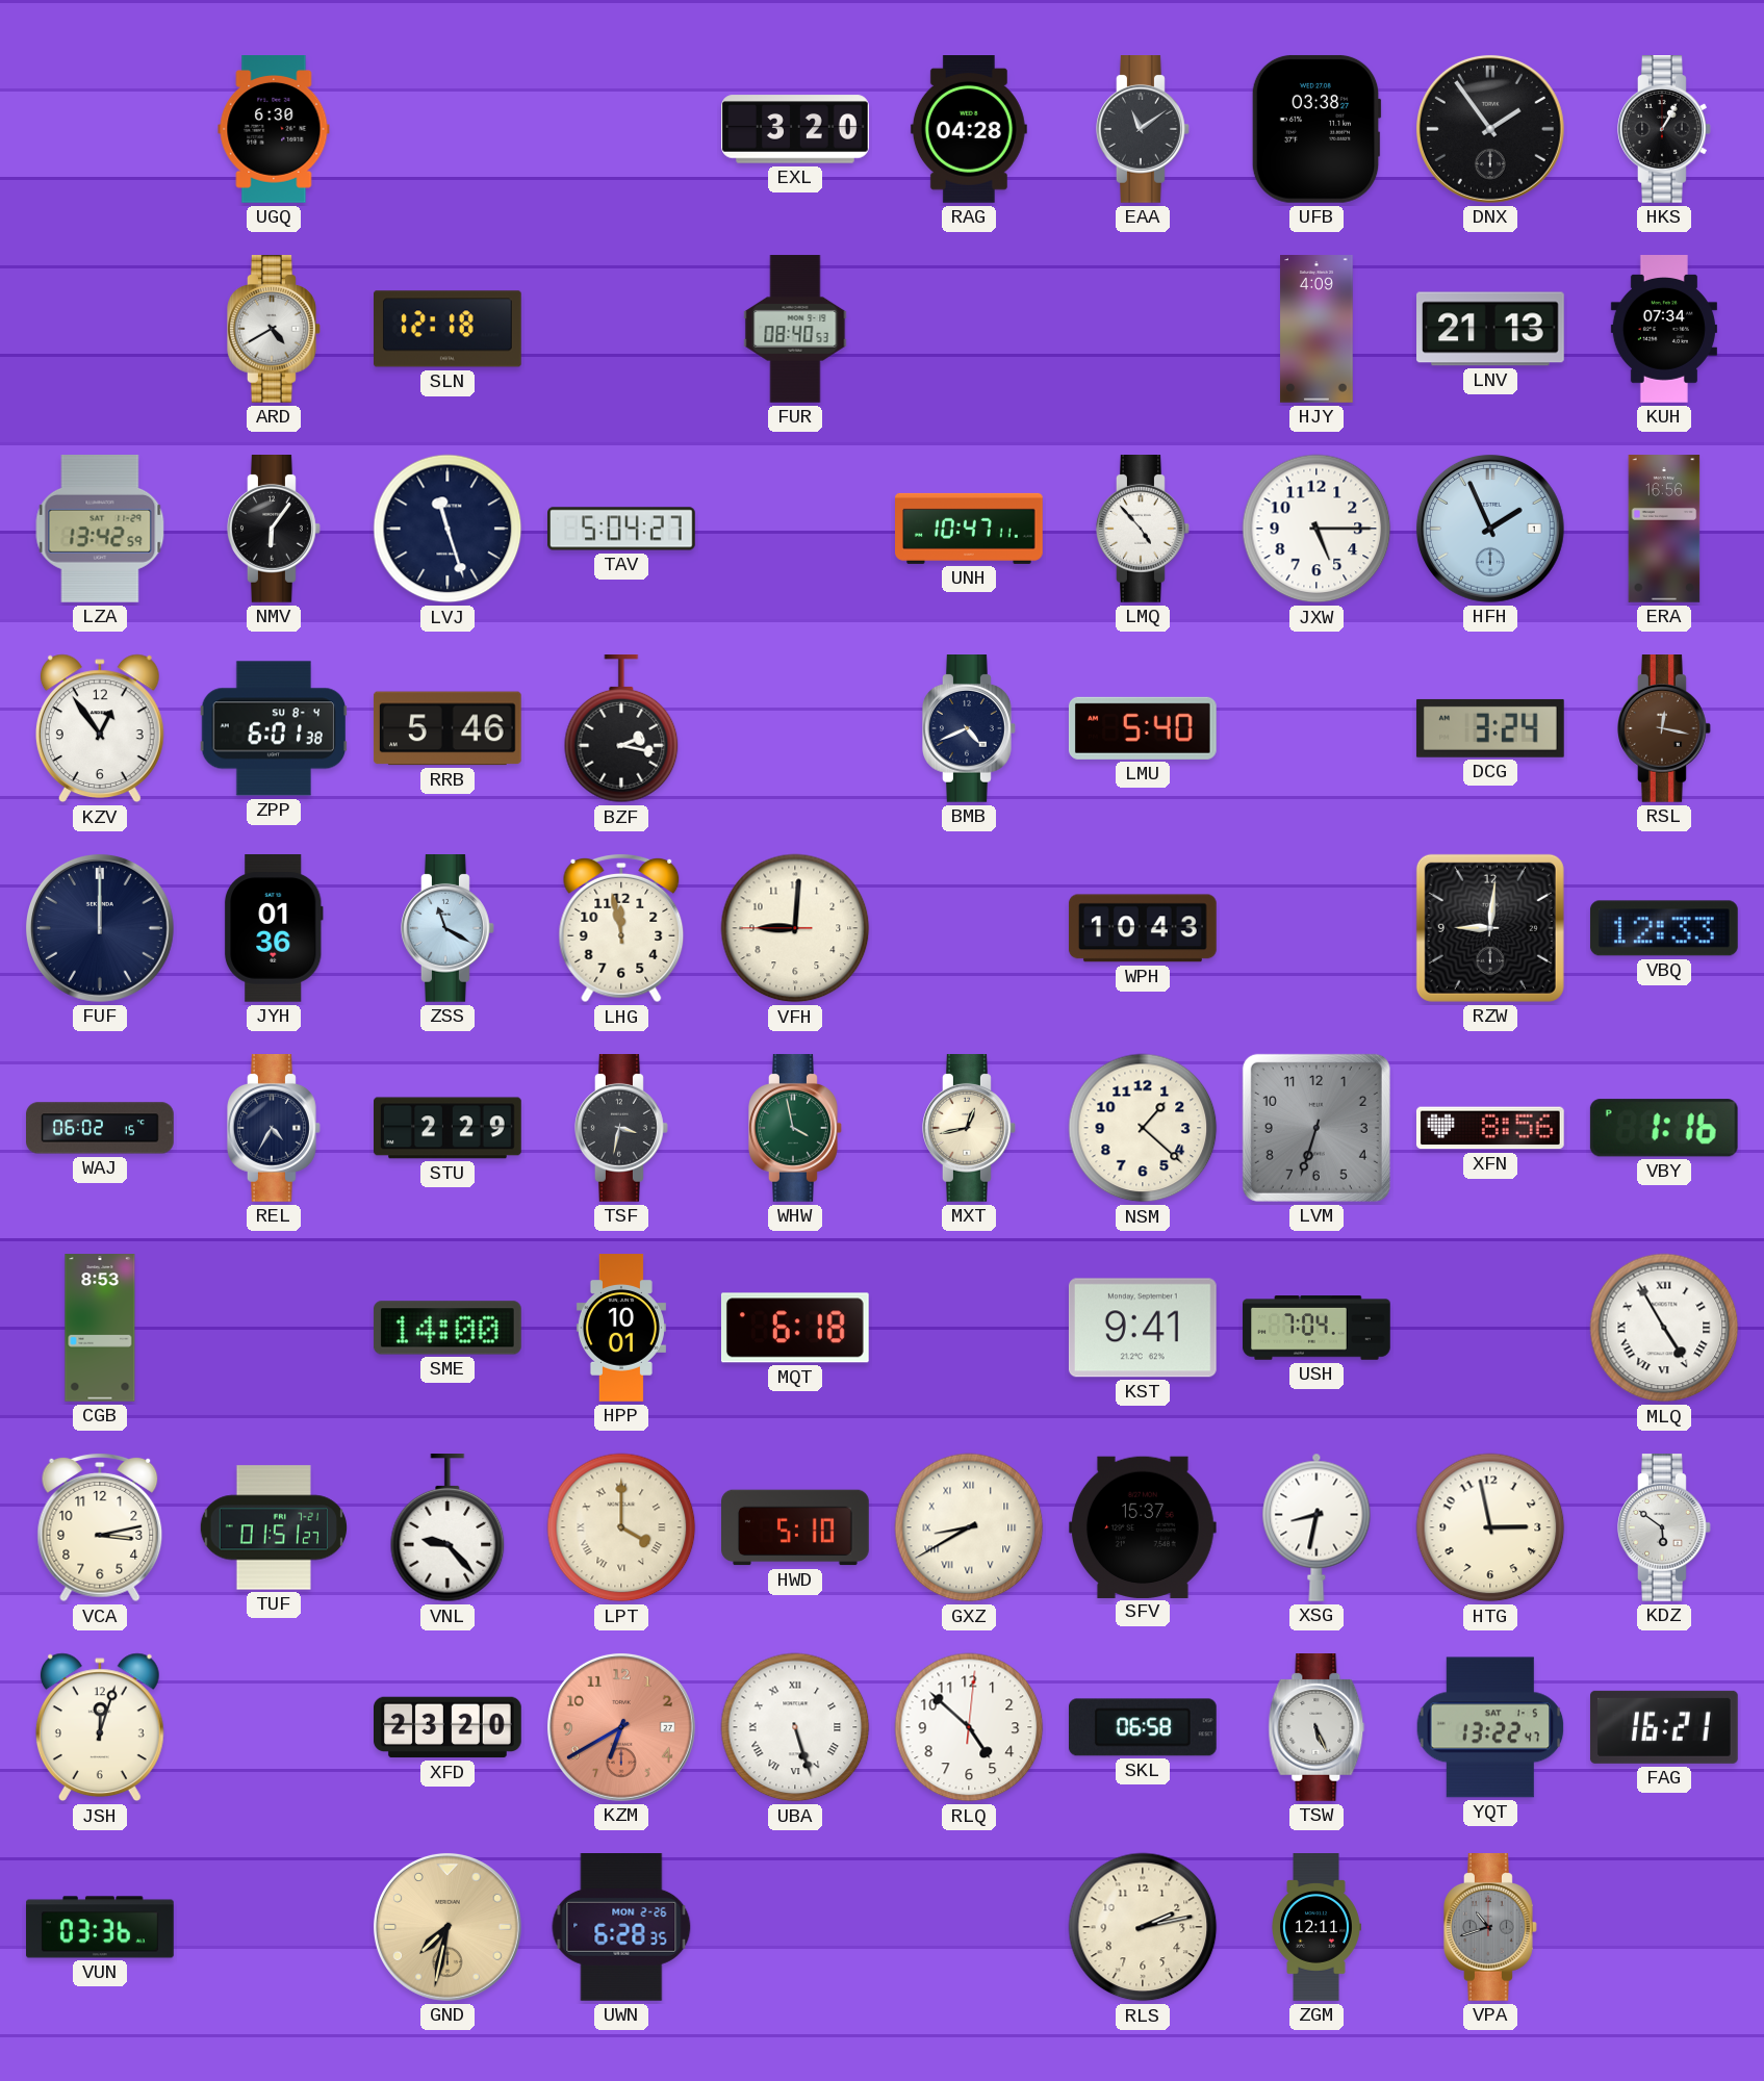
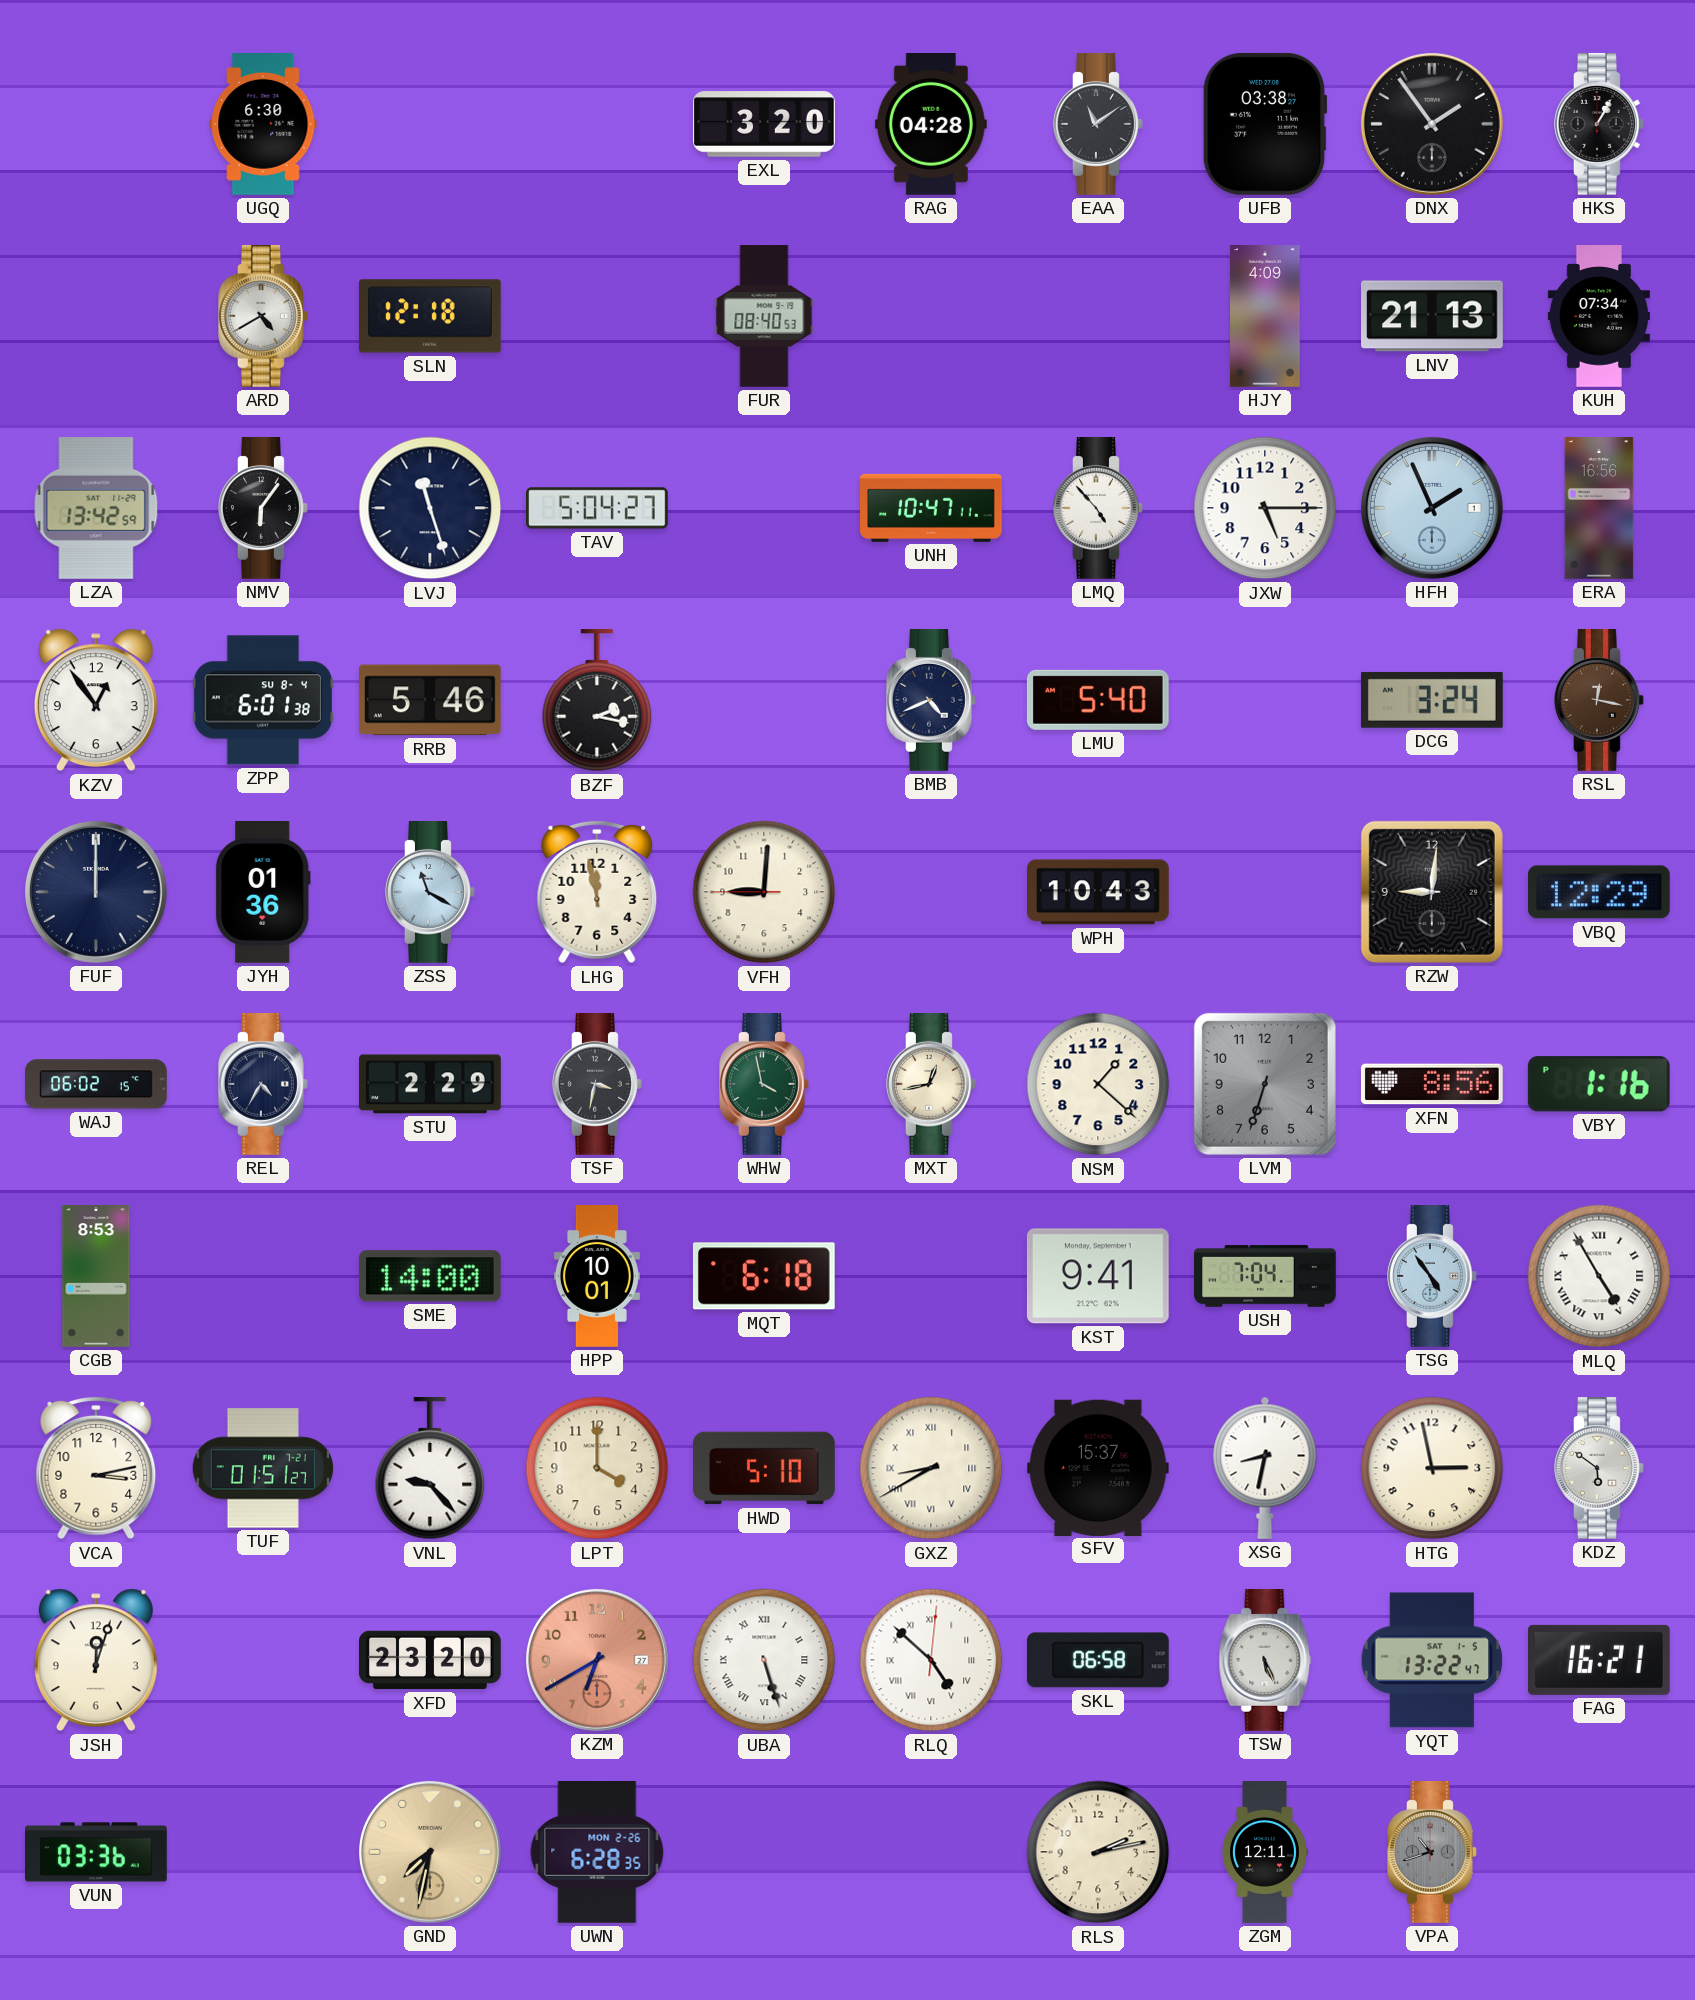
VBQ: 12:33 -> 12:29
TSG: none -> 4:54
LPT numerals: Roman -> Arabic
RLQ numerals: Arabic -> Roman
